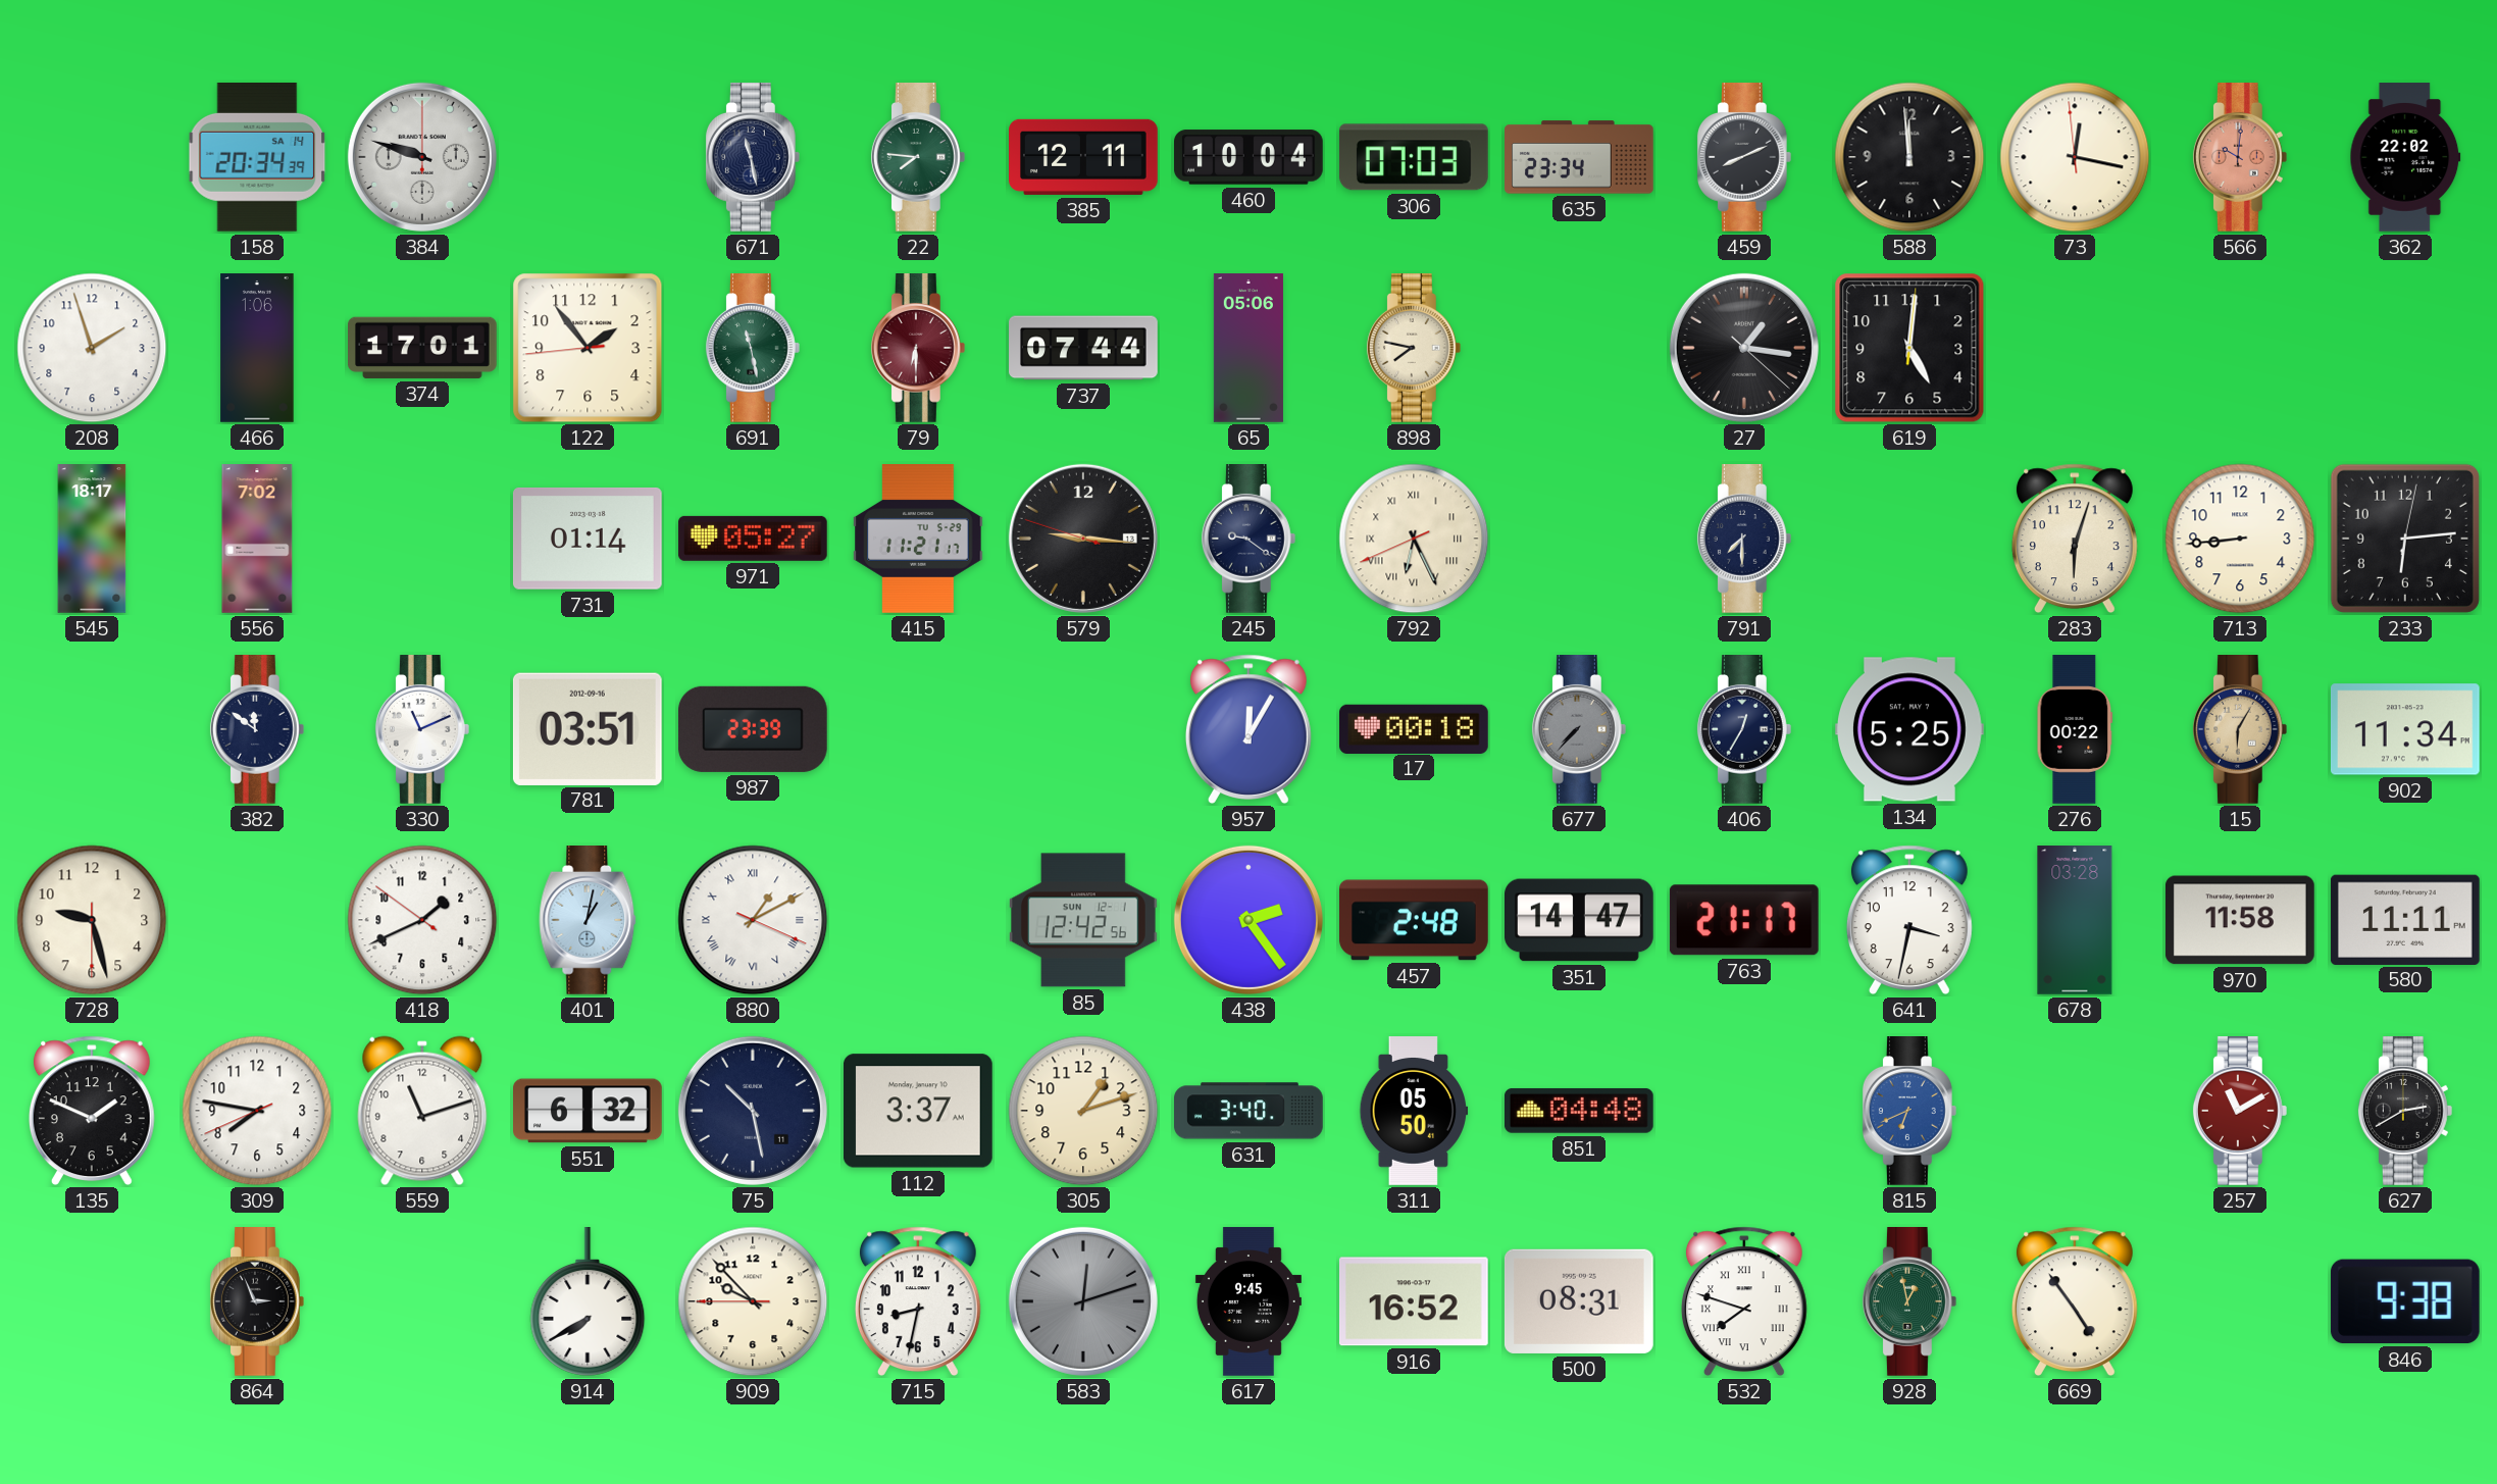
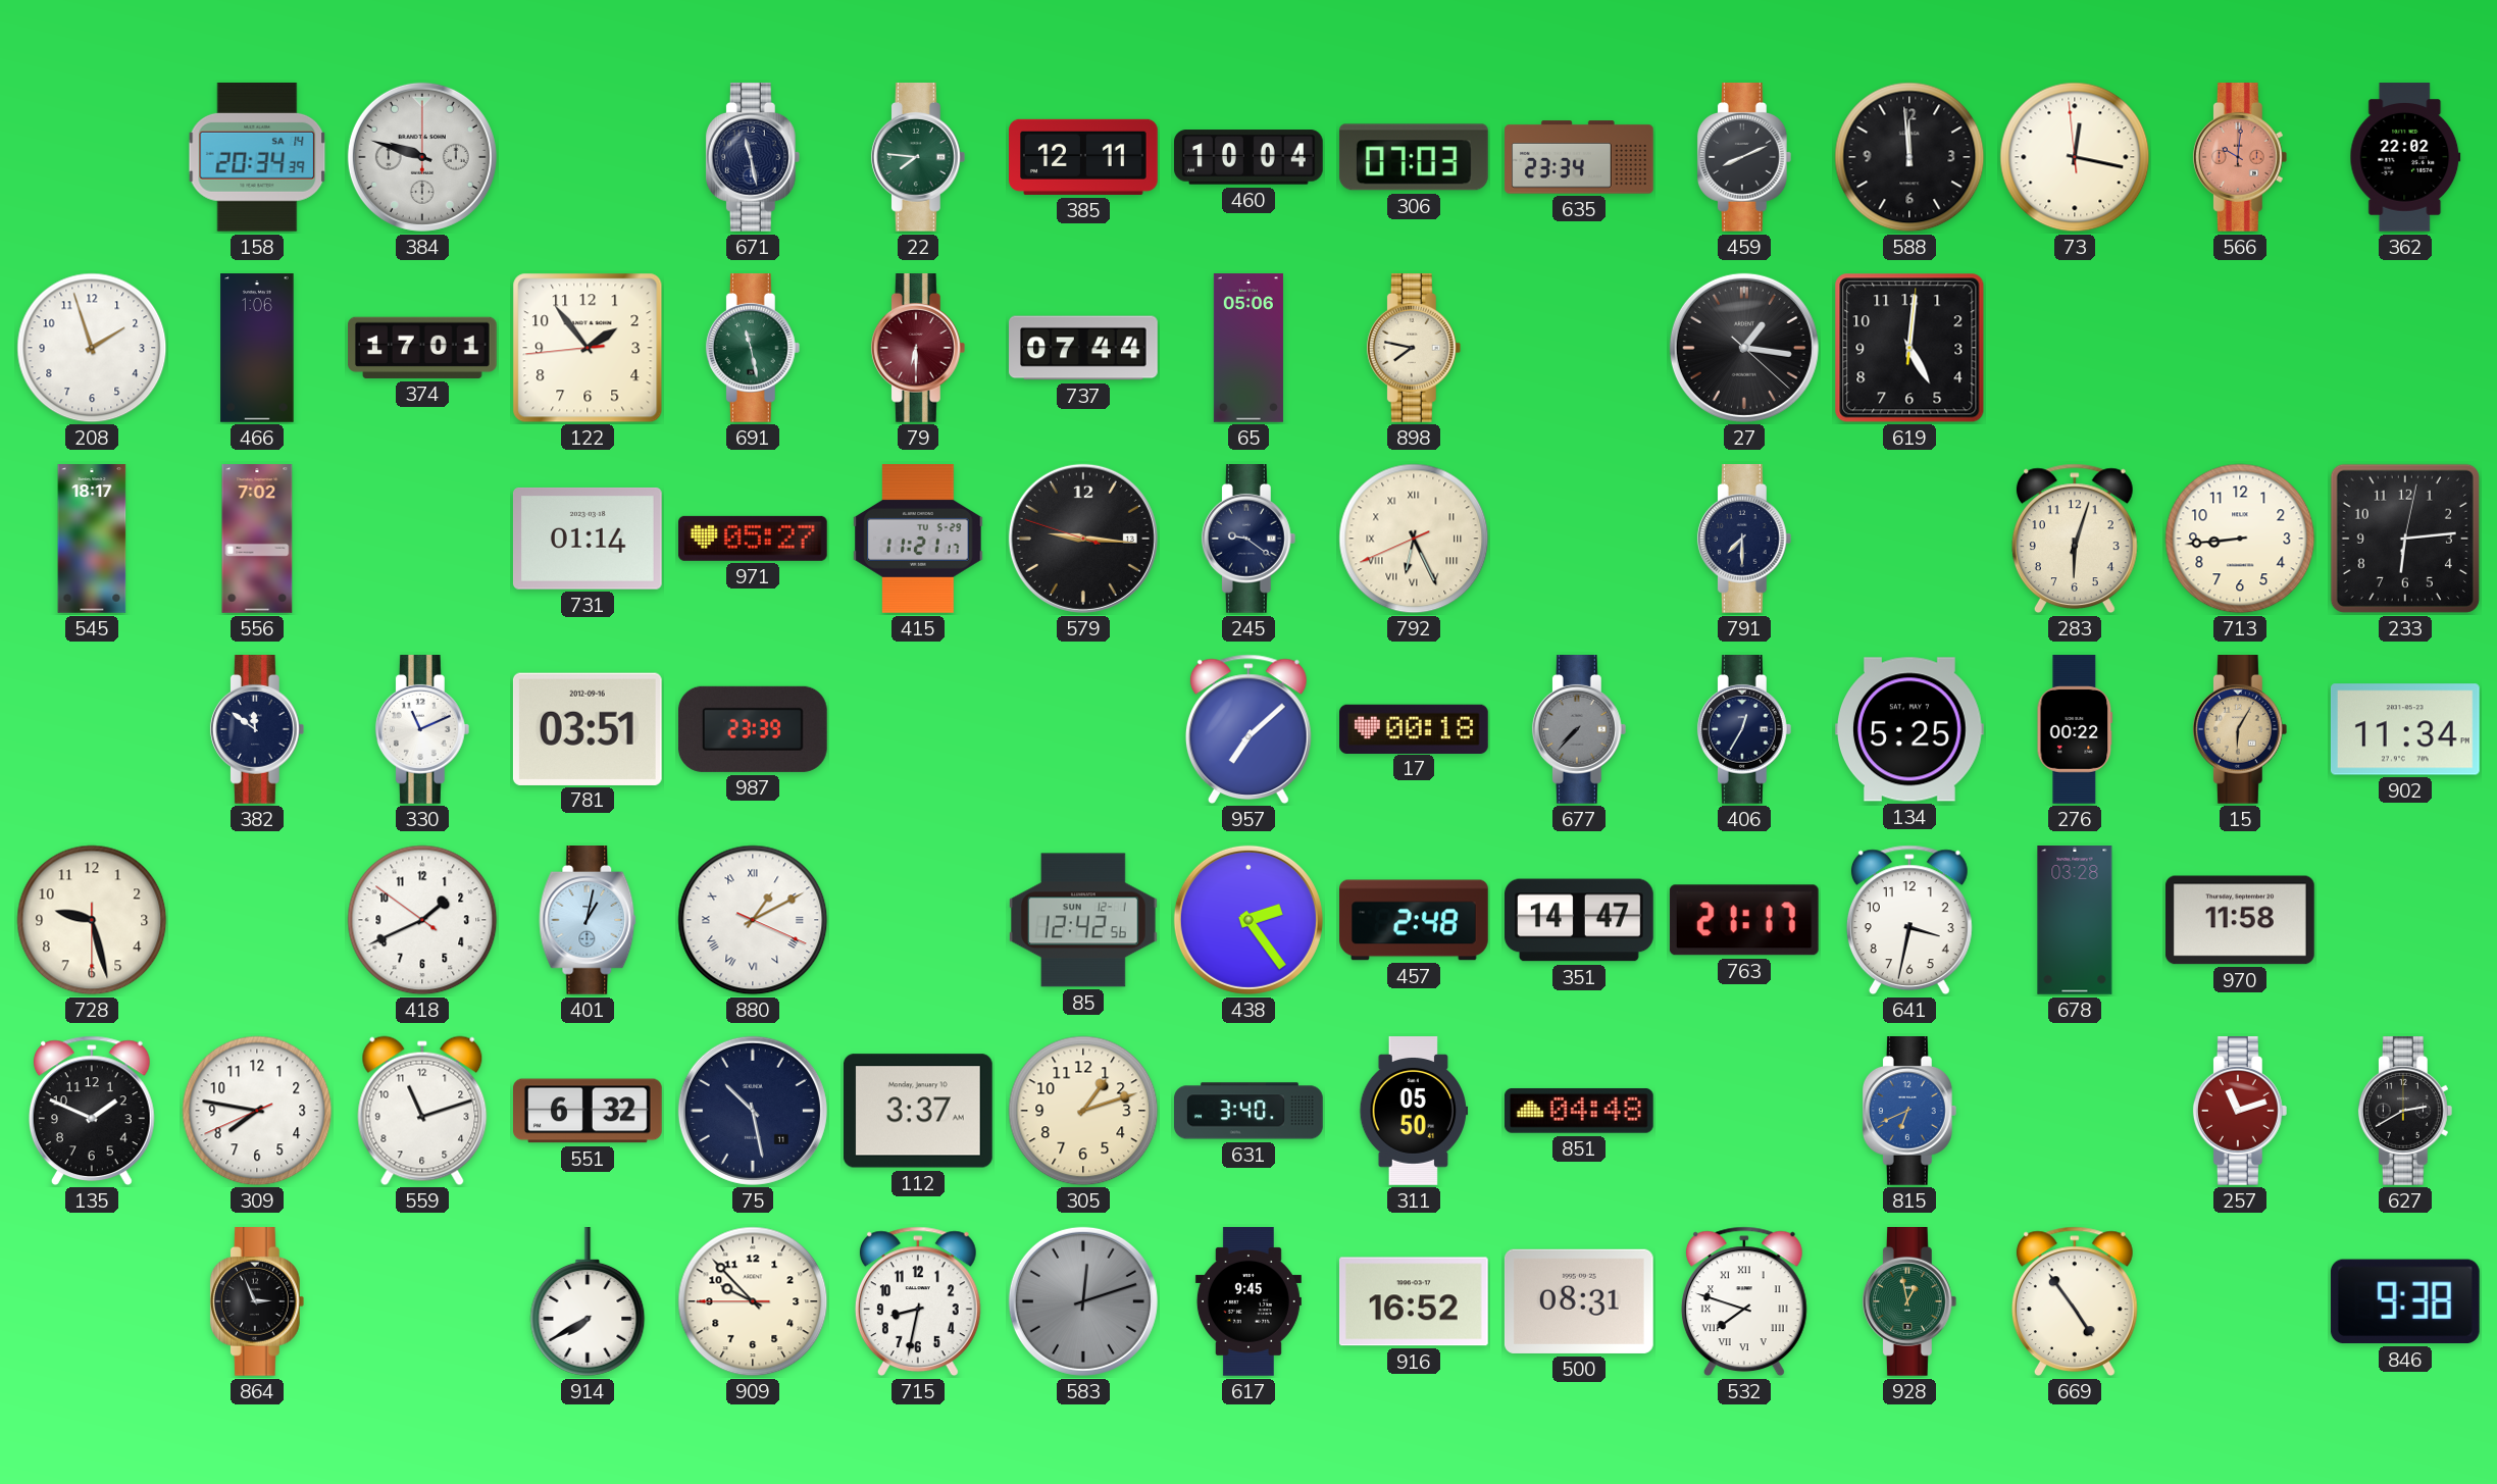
957: 12:05 -> 7:08
580: 11:11 -> none
257: 11:10 -> 11:12
